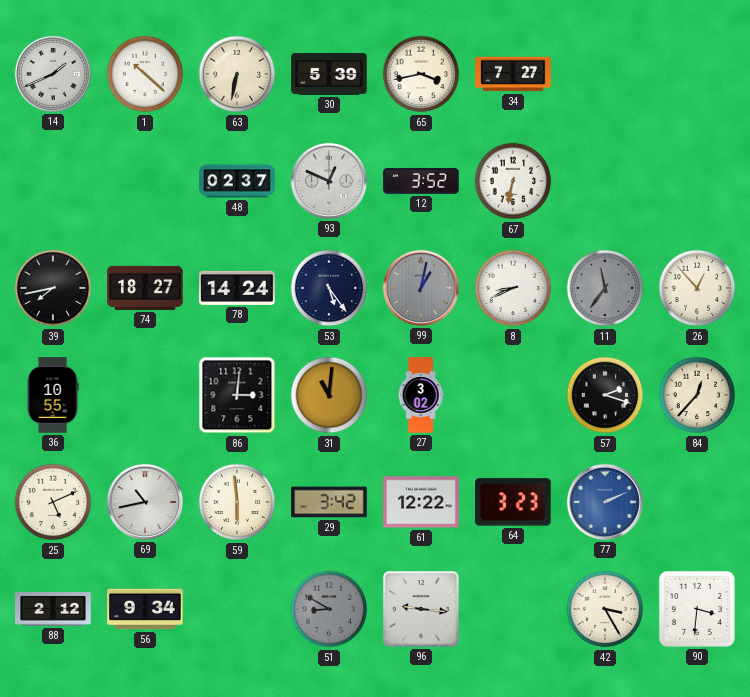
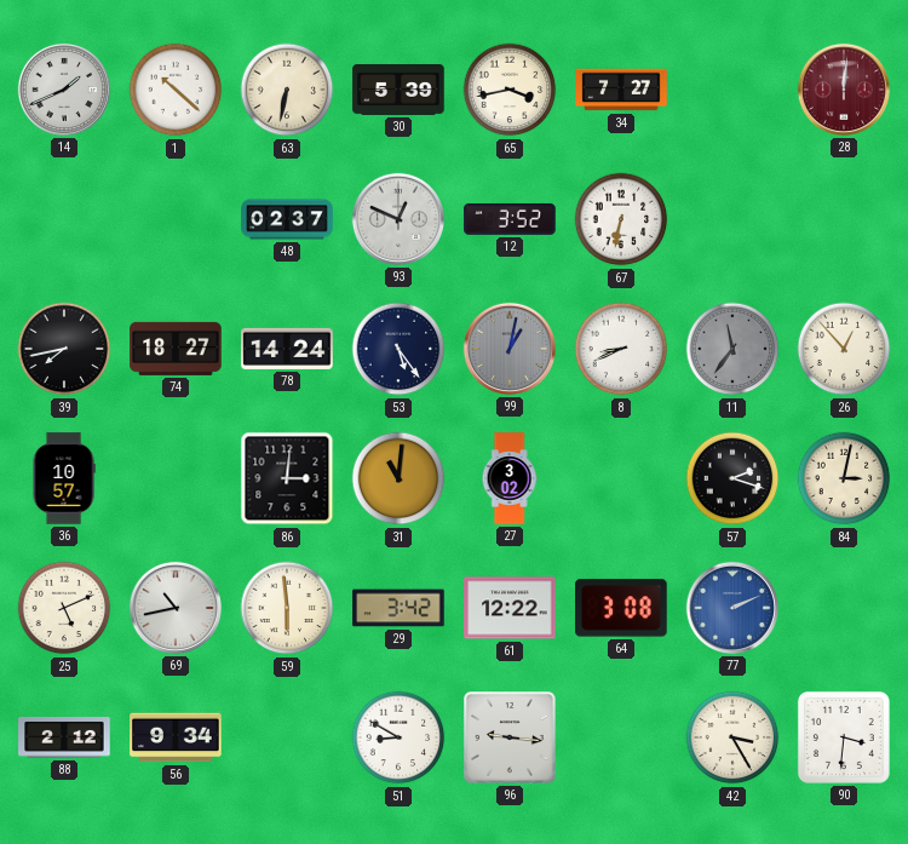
28: none -> 12:01
36: 10:55 -> 10:57
84: 12:37 -> 3:02
64: 3:23 -> 3:08
51 dial: grey -> white
